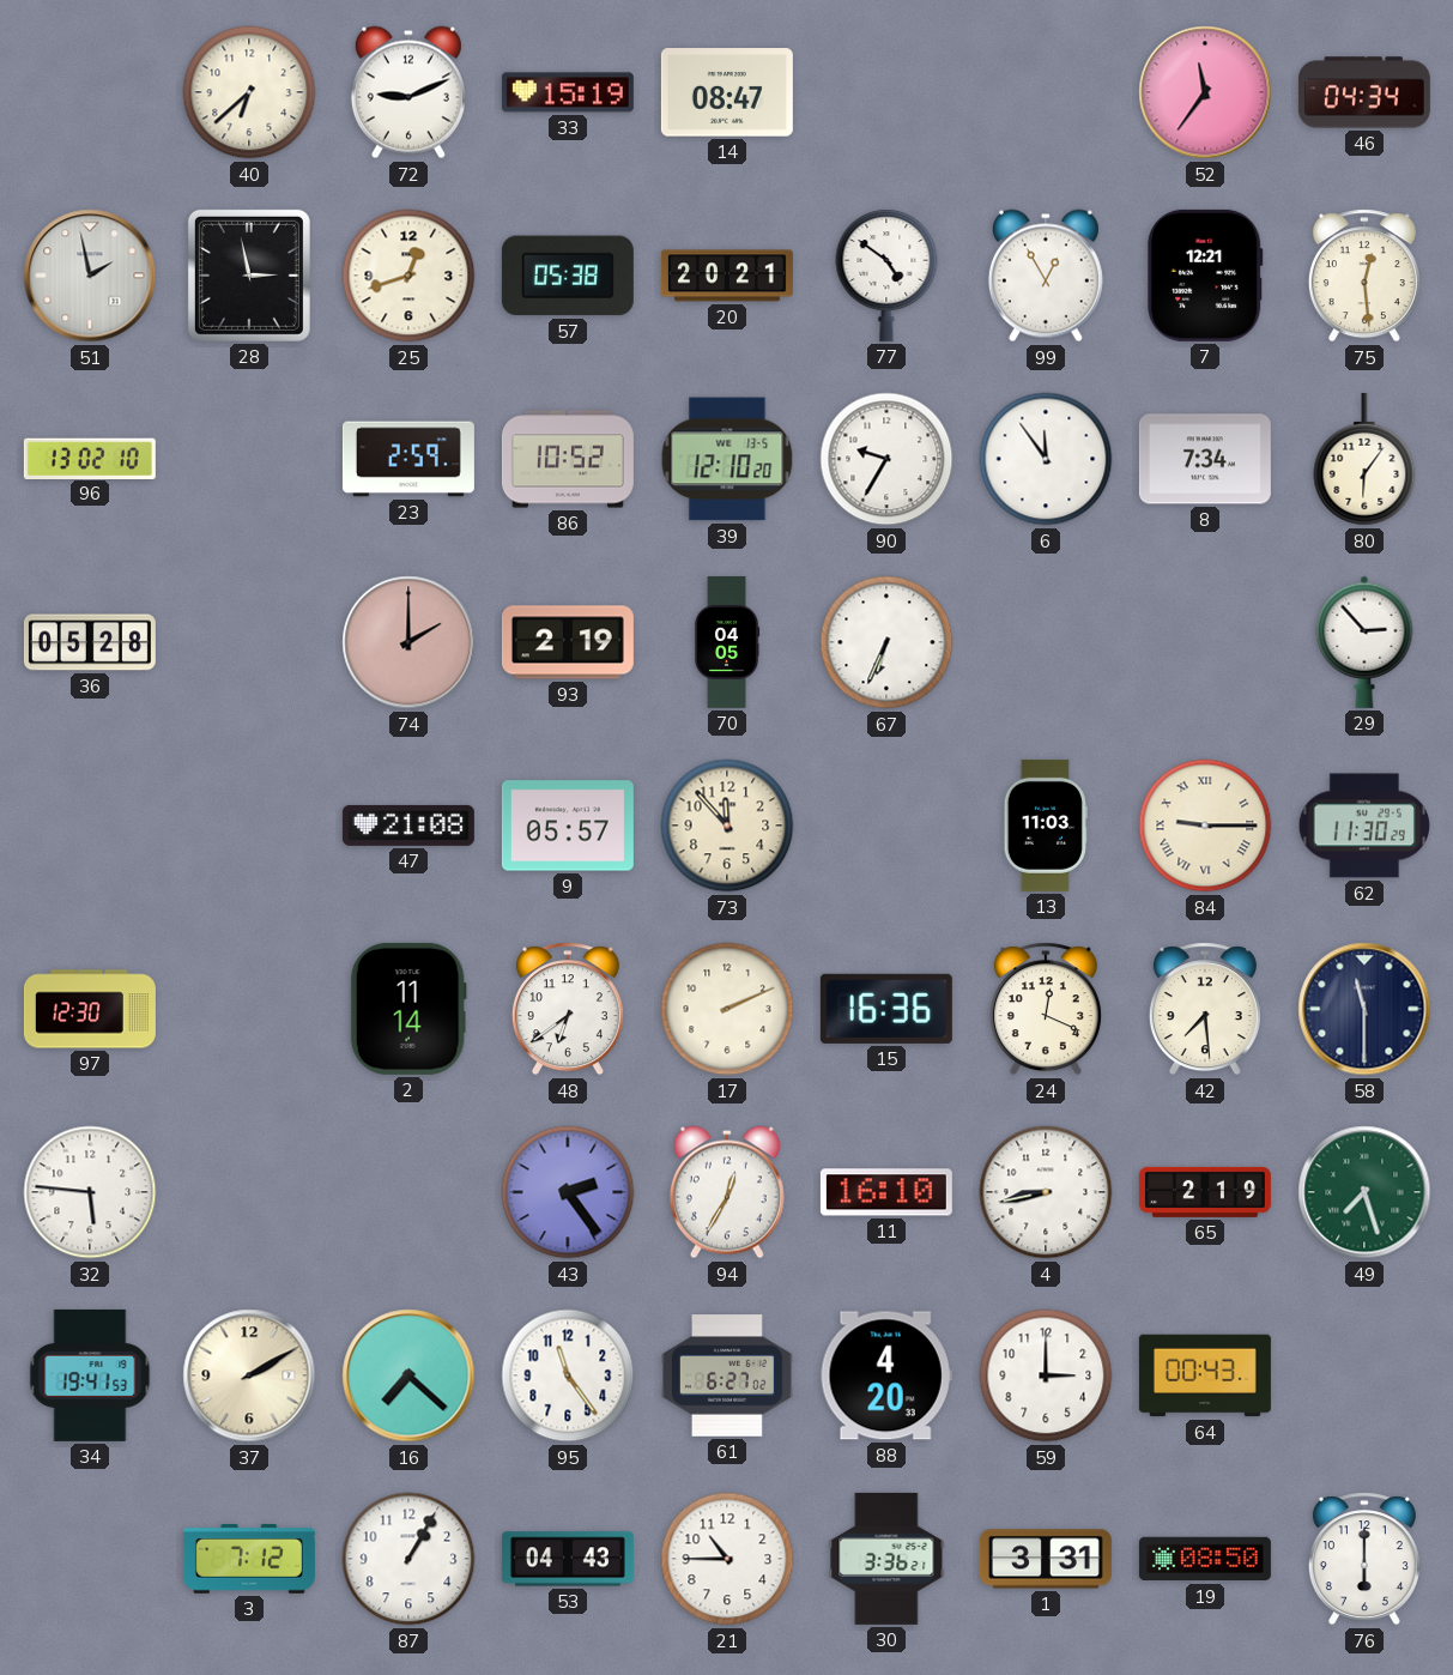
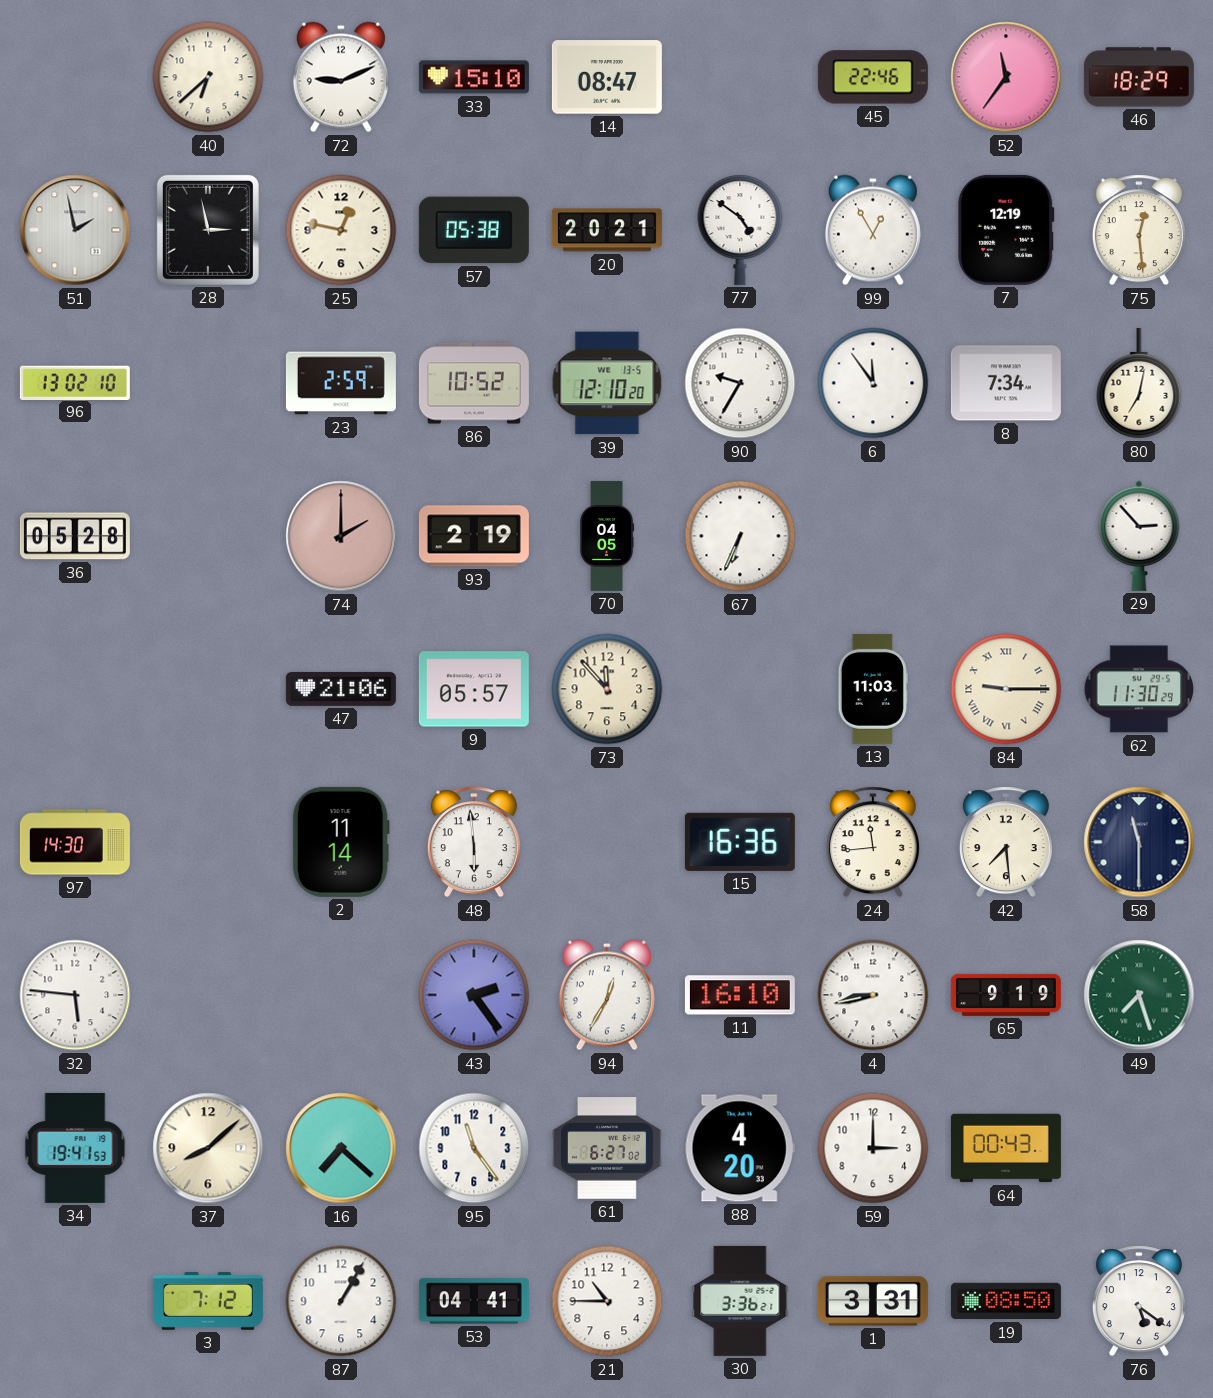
33: 15:19 -> 15:10
45: none -> 22:46
46: 04:34 -> 18:29
25: 12:42 -> 12:47
7: 12:21 -> 12:19
80: 6:06 -> 7:02
47: 21:08 -> 21:06
97: 12:30 -> 14:30
48: 6:39 -> 5:59
17: 2:11 -> none
24: 12:19 -> 11:44
65: 2:19 -> 9:19
37: 2:10 -> 8:08
53: 04:43 -> 04:41
76: 6:00 -> 5:21
